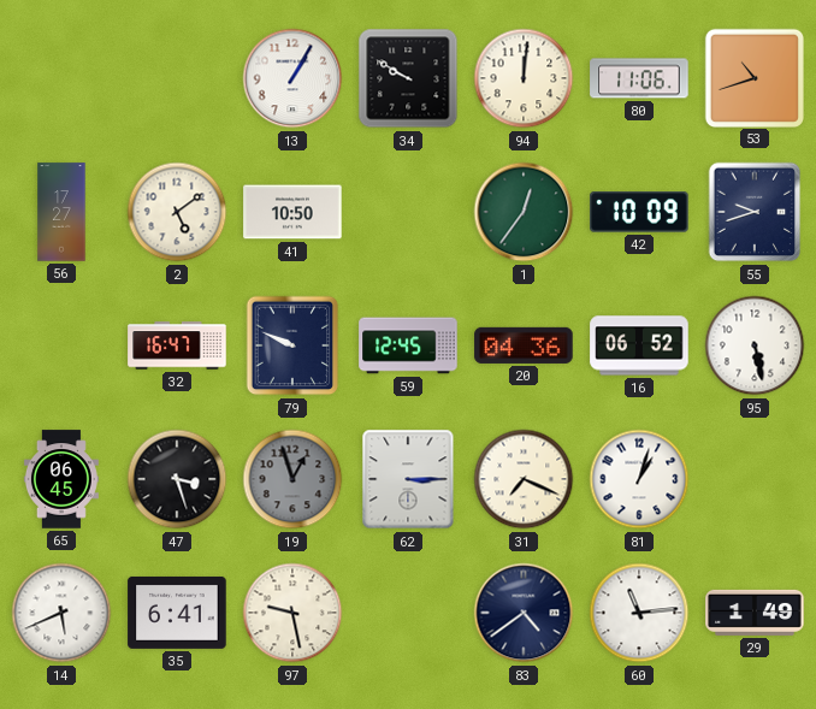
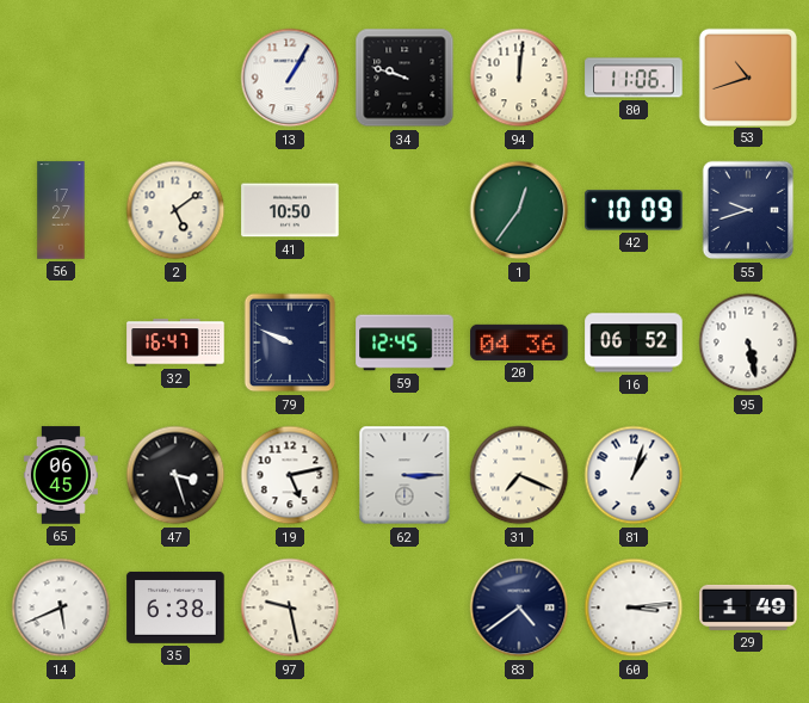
34: 9:50 -> 9:48
19: 12:57 -> 5:13
19 dial: grey -> white
35: 6:41 -> 6:38
60: 11:14 -> 3:14
